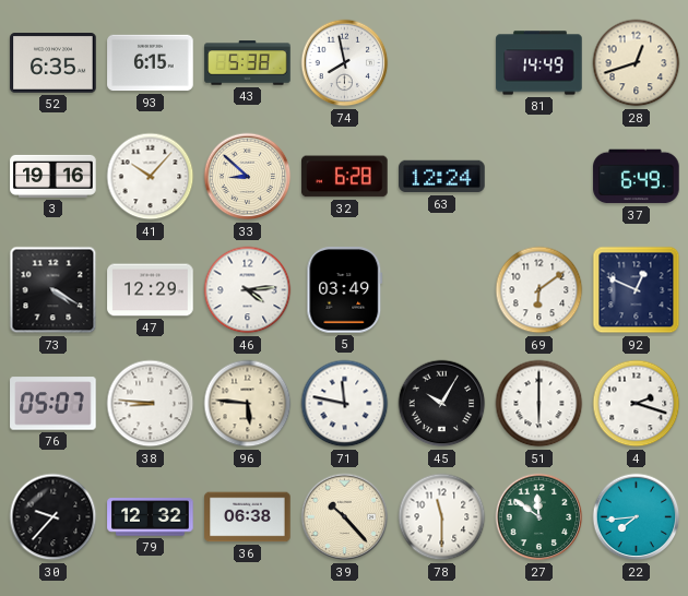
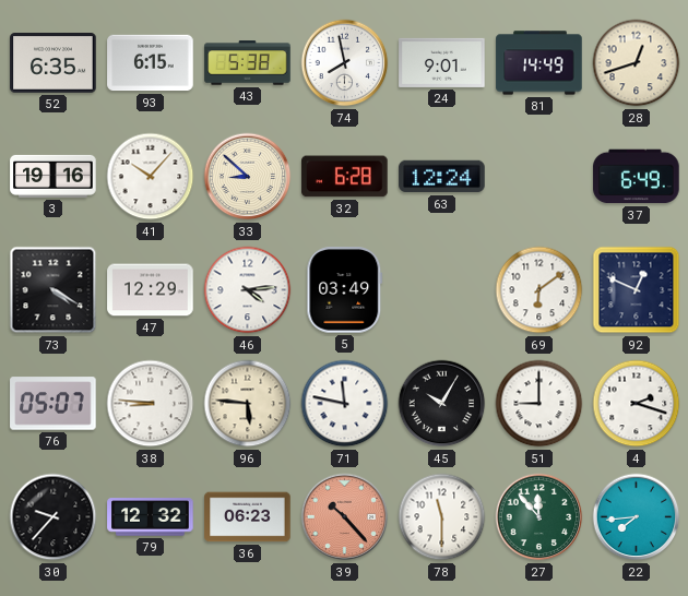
24: none -> 9:01
51: 6:00 -> 9:00
36: 06:38 -> 06:23
39 dial: cream -> salmon
27: 11:51 -> 11:53
